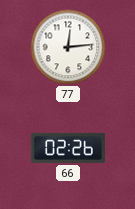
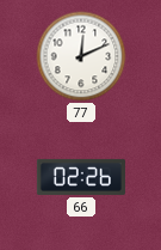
77: 12:14 -> 12:11
